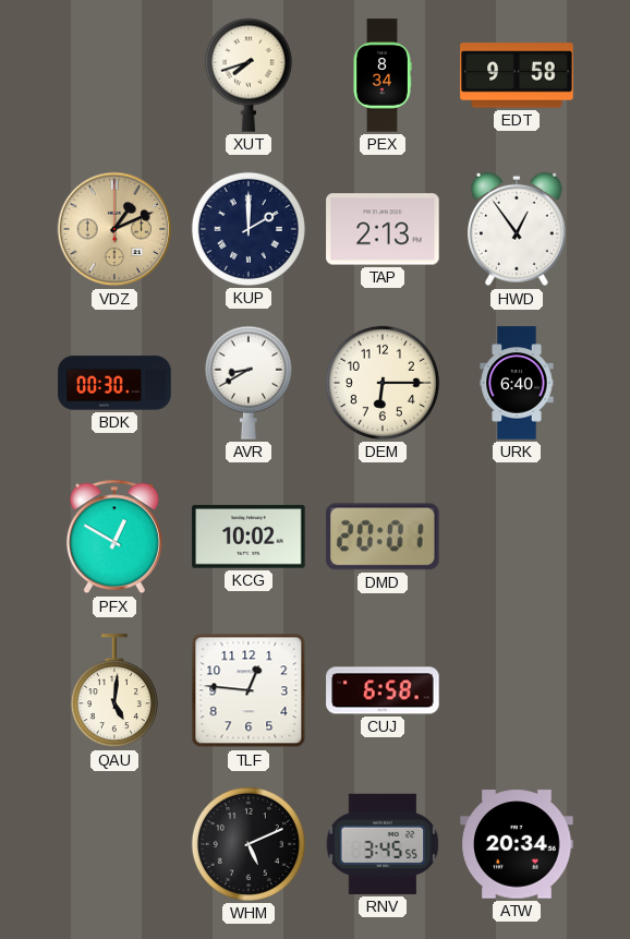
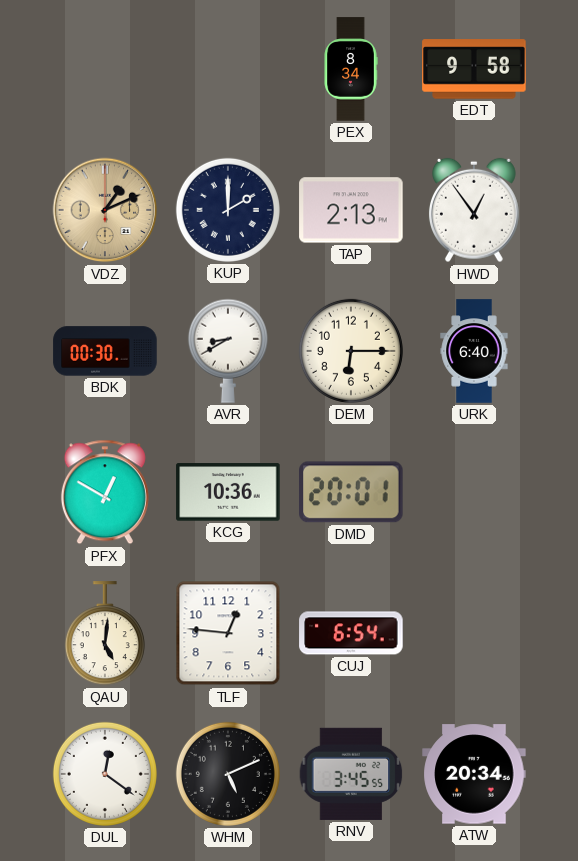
XUT: 7:42 -> none
KCG: 10:02 -> 10:36
CUJ: 6:58 -> 6:54
DUL: none -> 12:21
